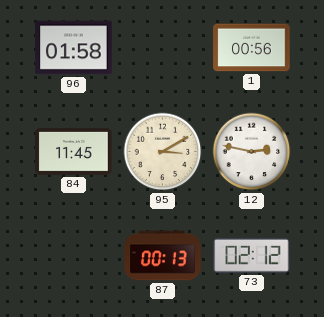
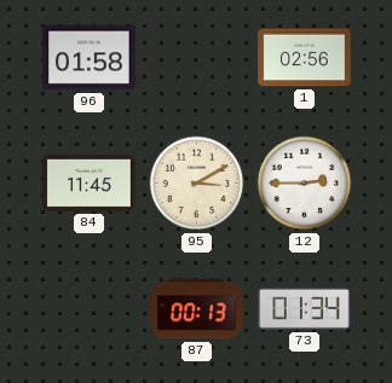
1: 00:56 -> 02:56
12: 2:47 -> 2:45
73: 02:12 -> 01:34
